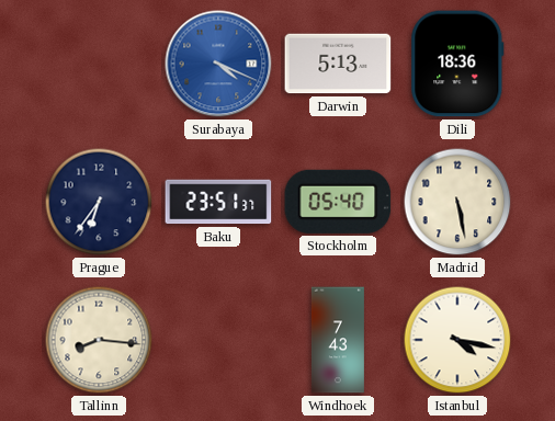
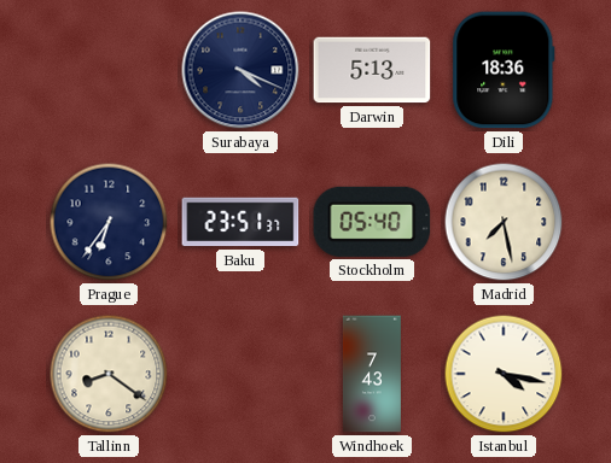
Surabaya dial: blue -> navy
Madrid: 5:28 -> 7:28
Tallinn: 8:16 -> 8:21
